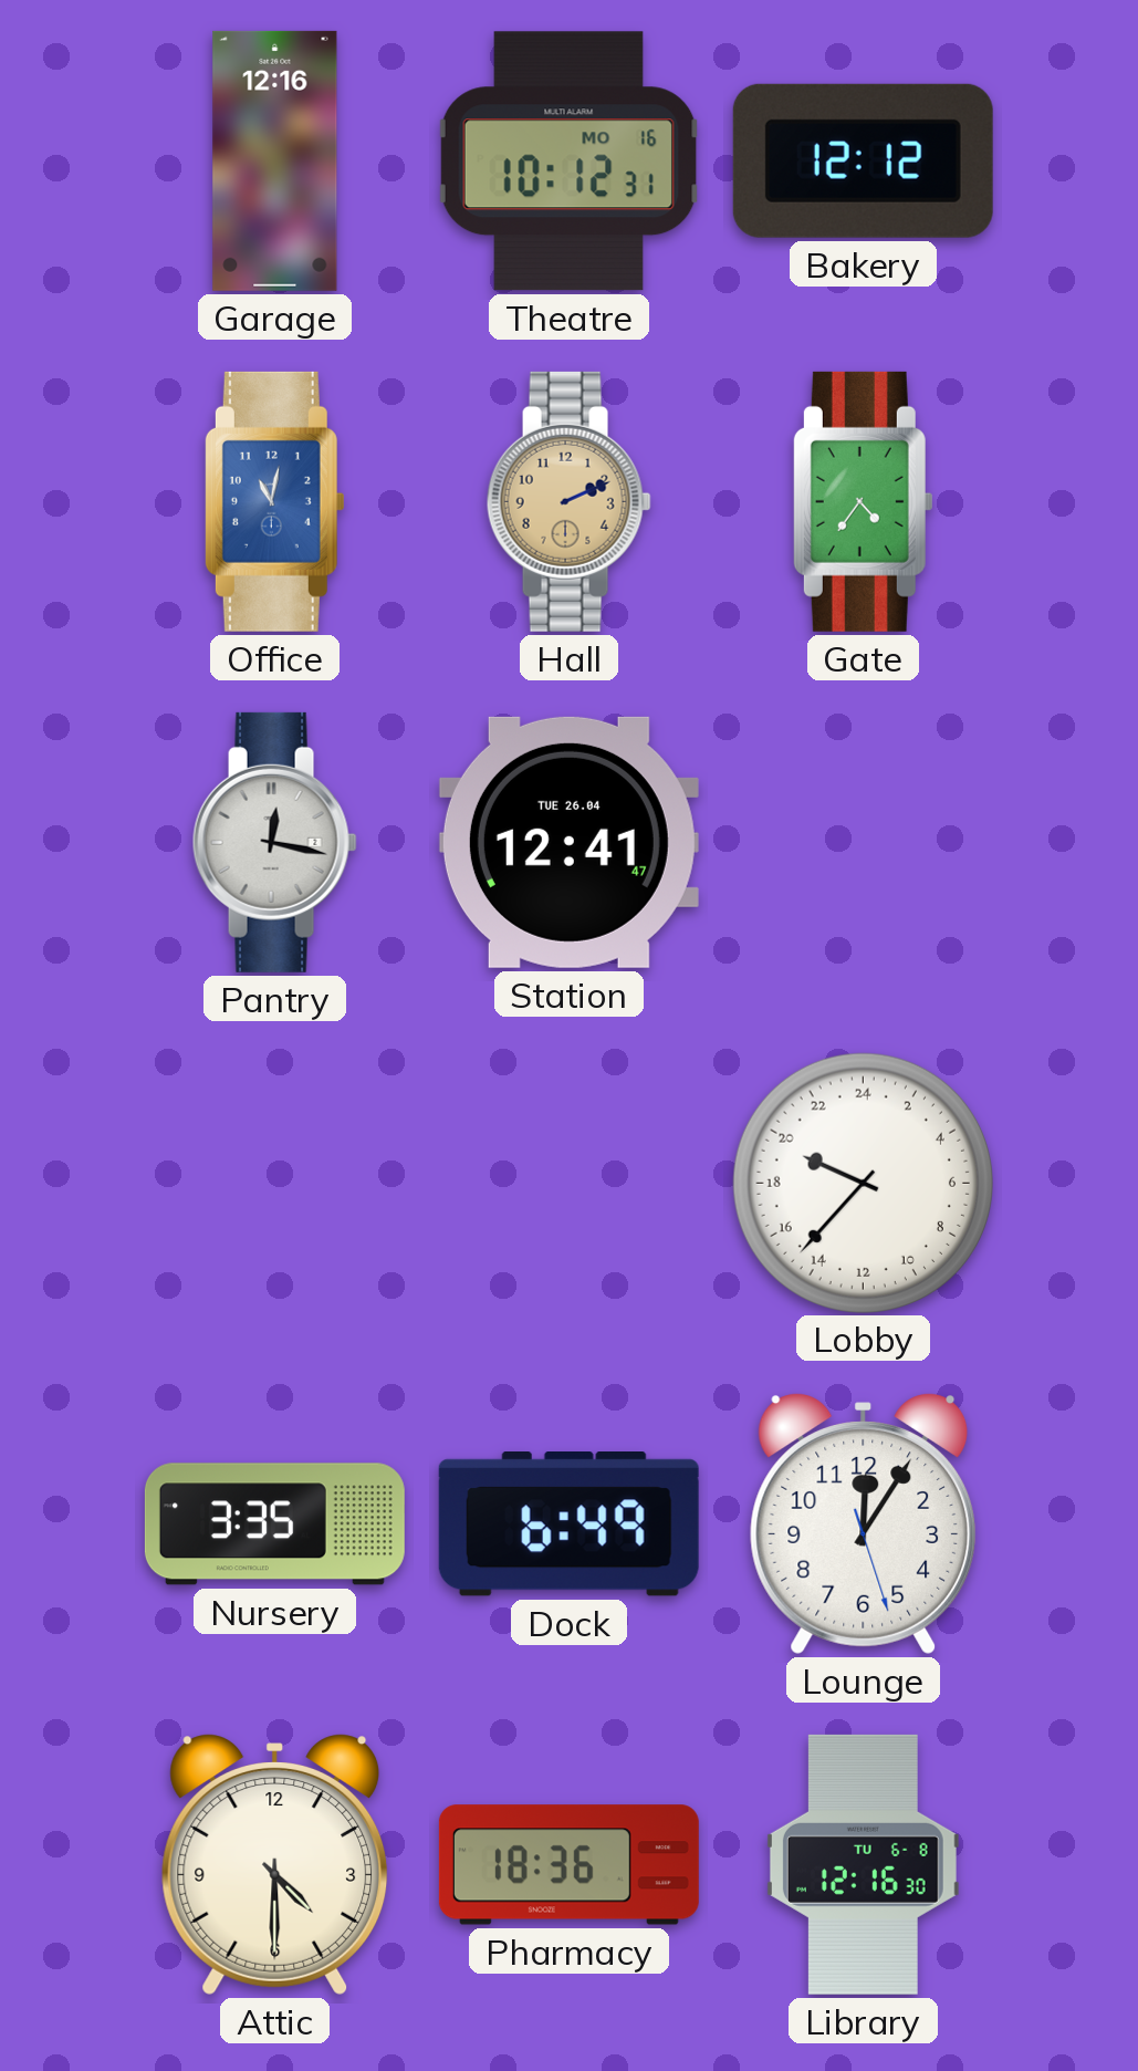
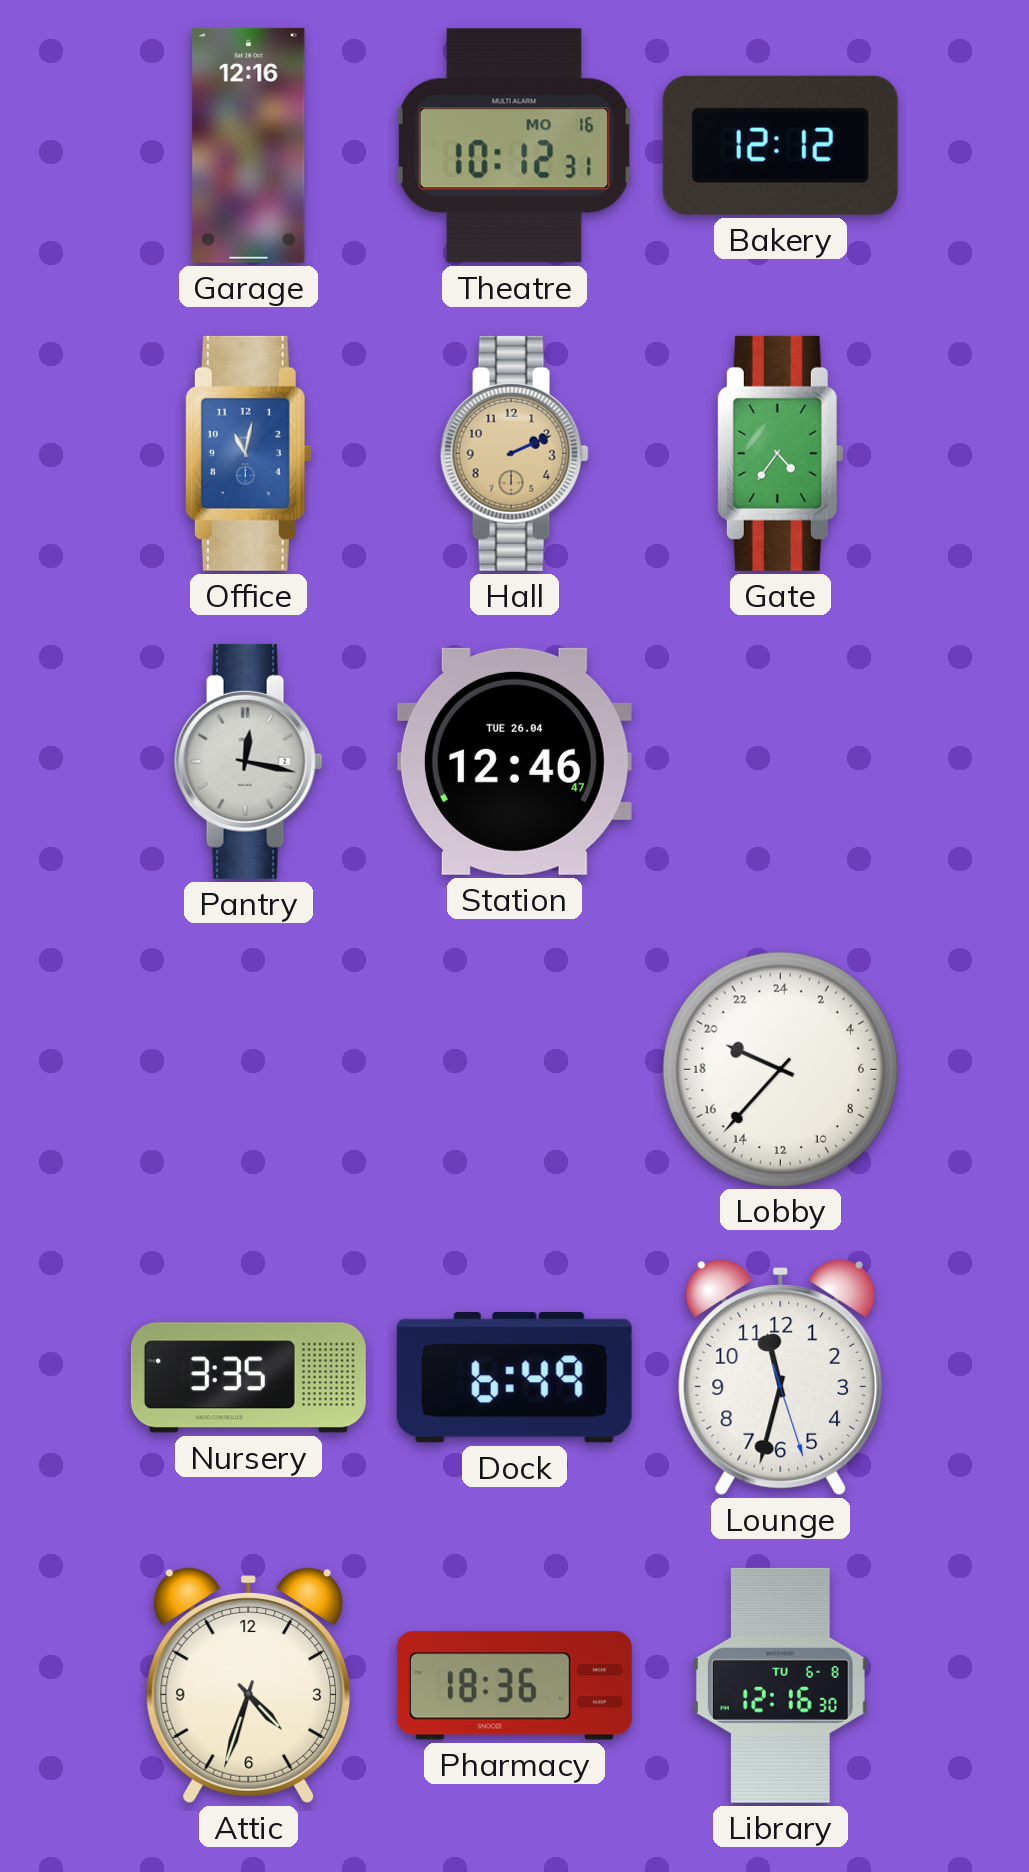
Station: 12:41 -> 12:46
Lounge: 12:05 -> 11:32
Attic: 4:30 -> 4:33
